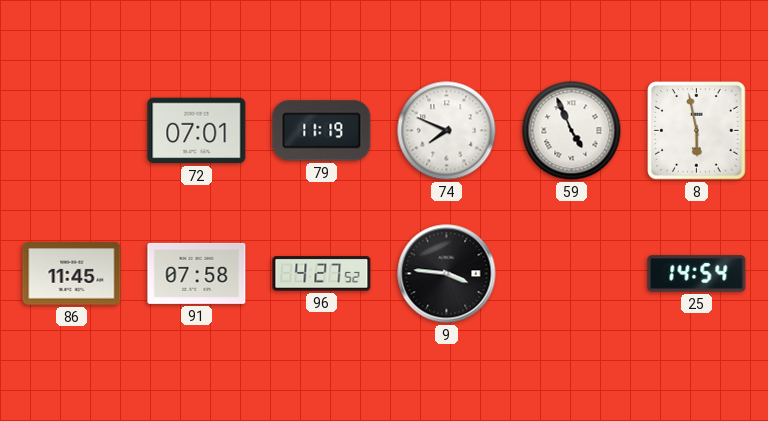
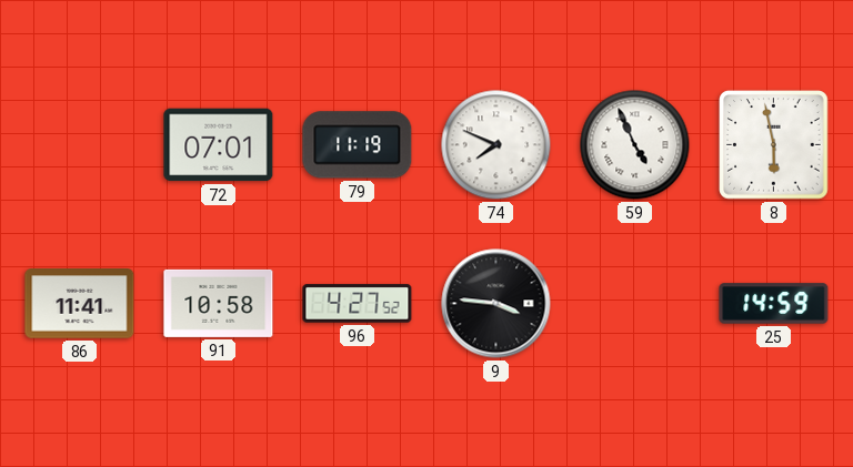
86: 11:45 -> 11:41
91: 07:58 -> 10:58
25: 14:54 -> 14:59
